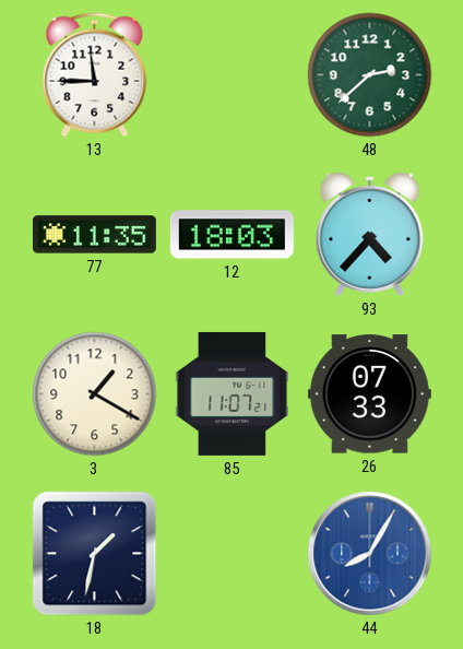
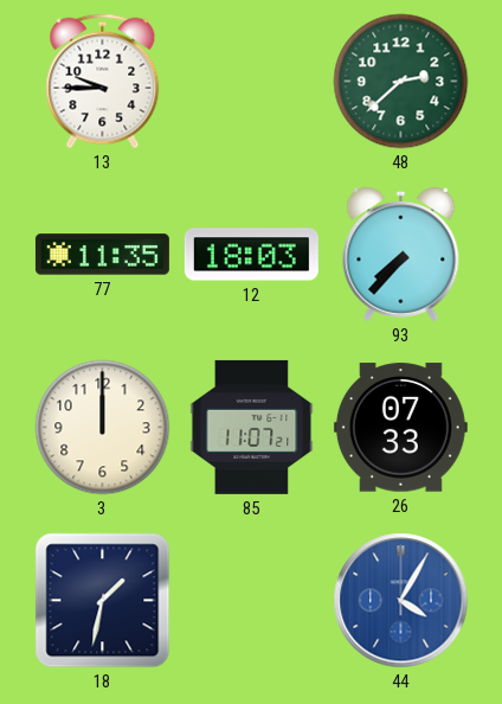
13: 11:45 -> 9:45
93: 4:37 -> 7:37
3: 1:20 -> 12:00
44: 8:05 -> 4:05
